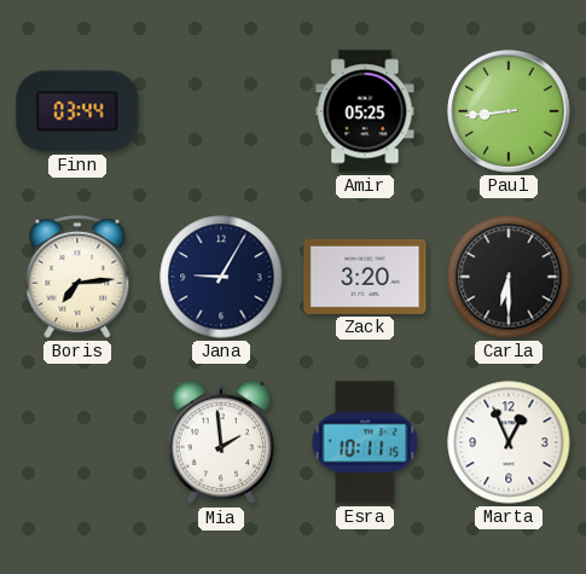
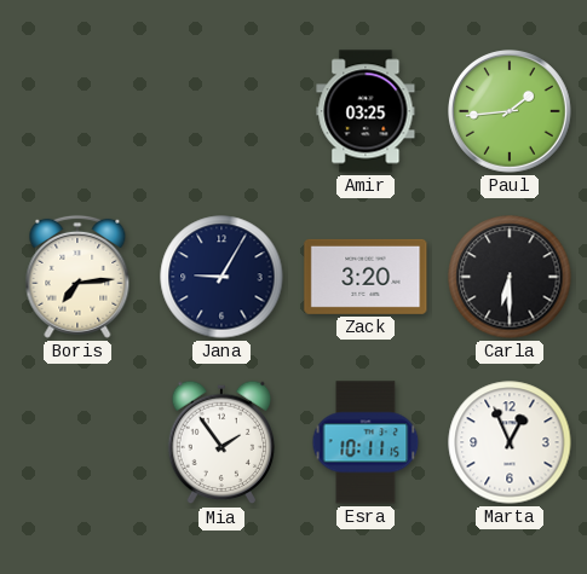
Finn: 03:44 -> none
Amir: 05:25 -> 03:25
Paul: 8:44 -> 1:44
Mia: 1:59 -> 1:54
